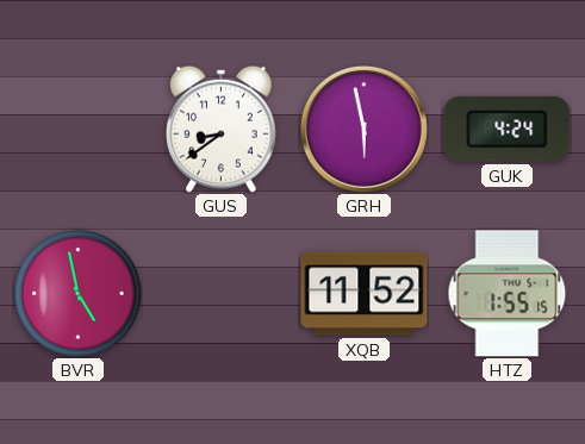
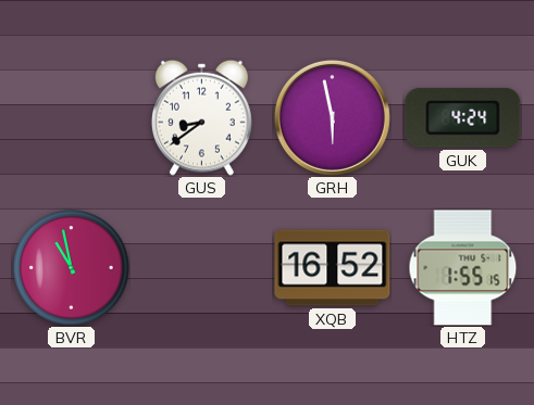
BVR: 4:58 -> 10:58
XQB: 11:52 -> 16:52
